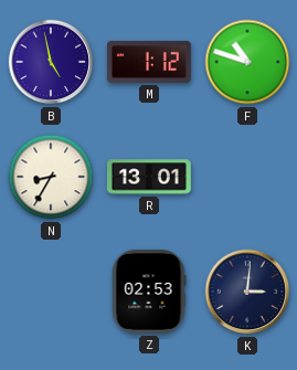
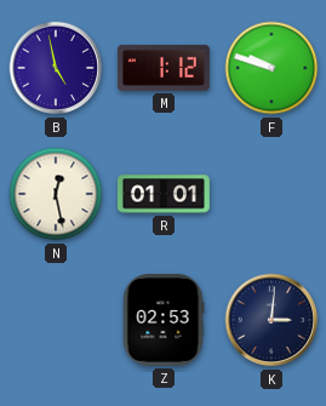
F: 10:48 -> 9:48
N: 8:35 -> 12:28
R: 13:01 -> 01:01
